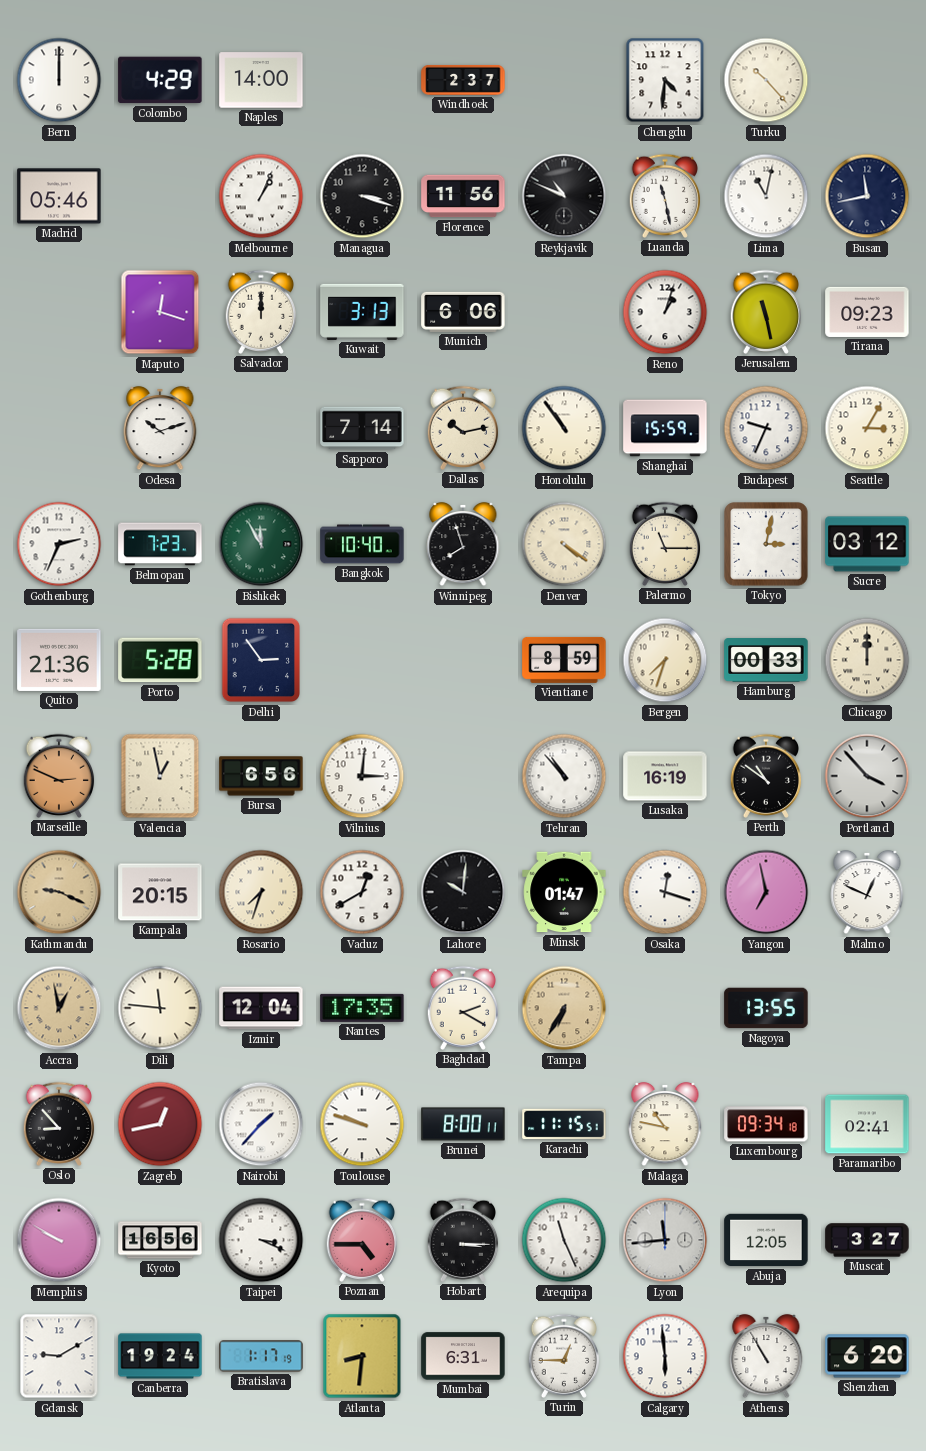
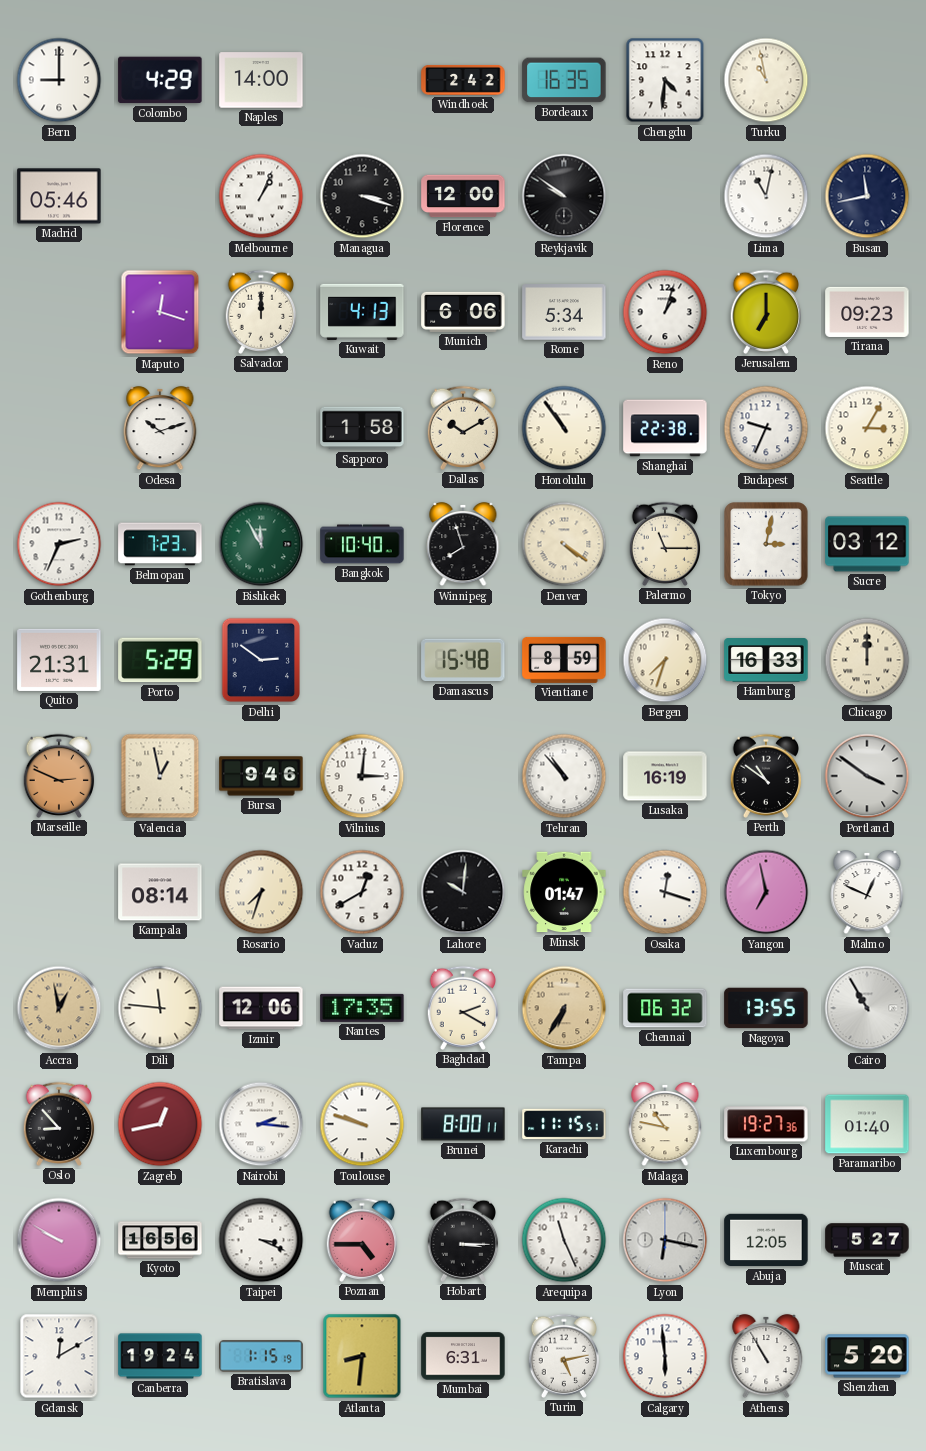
Bern: 12:00 -> 9:00
Windhoek: 2:37 -> 2:42
Bordeaux: none -> 16:35
Turku: 10:23 -> 10:58
Florence: 11:56 -> 12:00
Reykjavik: 10:49 -> 9:51
Luanda: 11:28 -> none
Kuwait: 3:13 -> 4:13
Rome: none -> 5:34
Jerusalem: 11:28 -> 7:00
Sapporo: 7:14 -> 1:58
Dallas: 10:13 -> 10:10
Shanghai: 15:59 -> 22:38
Quito: 21:36 -> 21:31
Porto: 5:28 -> 5:29
Delhi: 2:54 -> 2:51
Damascus: none -> 15:48
Hamburg: 00:33 -> 16:33
Bursa: 6:56 -> 9:46
Portland: 3:53 -> 3:51
Kathmandu: 9:19 -> none
Kampala: 20:15 -> 08:14
Izmir: 12:04 -> 12:06
Chennai: none -> 06:32
Cairo: none -> 10:55
Nairobi: 1:37 -> 2:16
Luxembourg: 09:34 -> 19:27
Paramaribo: 02:41 -> 01:40
Lyon: 11:44 -> 6:17
Muscat: 3:27 -> 5:27
Gdansk: 9:10 -> 12:10
Bratislava: 1:17 -> 1:15
Turin: 12:45 -> 5:13
Shenzhen: 6:20 -> 5:20
